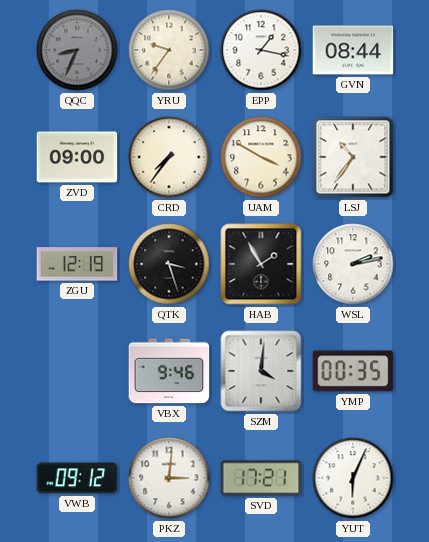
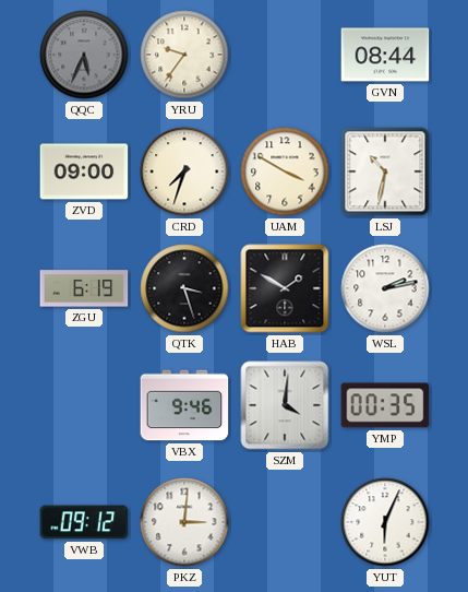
QQC: 8:34 -> 5:34
EPP: 1:17 -> none
CRD: 7:36 -> 7:33
LSJ: 10:36 -> 10:32
ZGU: 12:19 -> 6:19
HAB: 1:55 -> 1:50
SVD: 17:21 -> none
